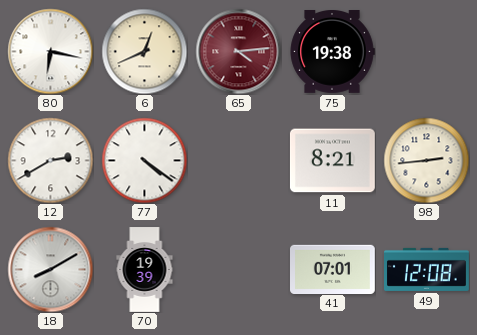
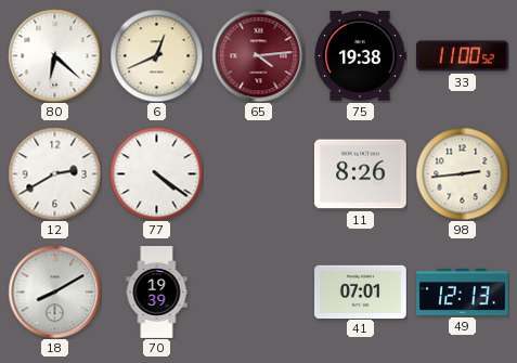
80: 6:17 -> 6:22
33: none -> 11:00
11: 8:21 -> 8:26
49: 12:08 -> 12:13
